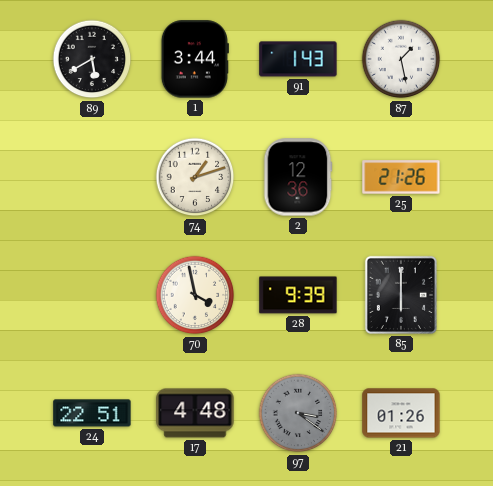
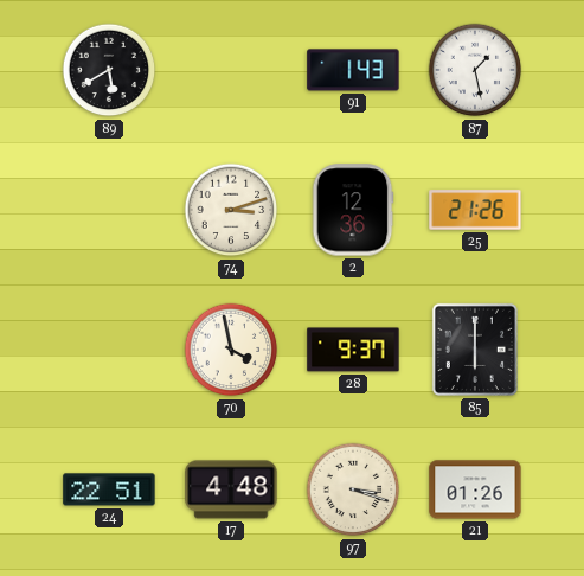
1: 3:44 -> none
74: 1:12 -> 3:12
28: 9:39 -> 9:37
97: 3:21 -> 3:18
97 dial: grey -> cream
